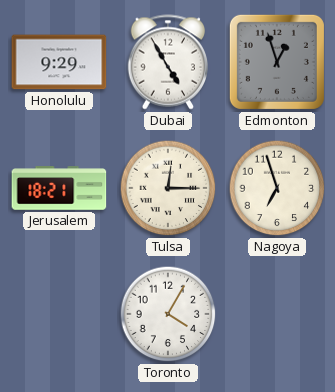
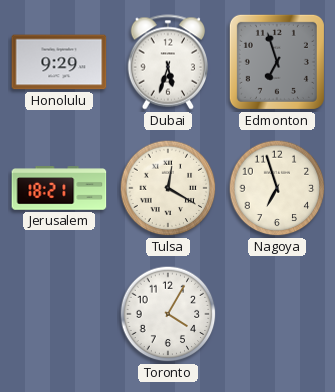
Dubai: 4:55 -> 5:33
Edmonton: 12:57 -> 6:57
Tulsa: 12:15 -> 12:20
